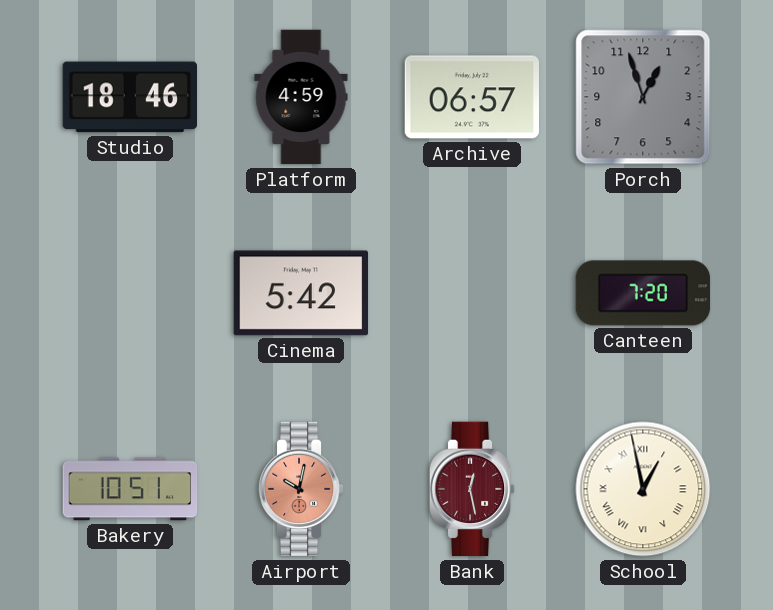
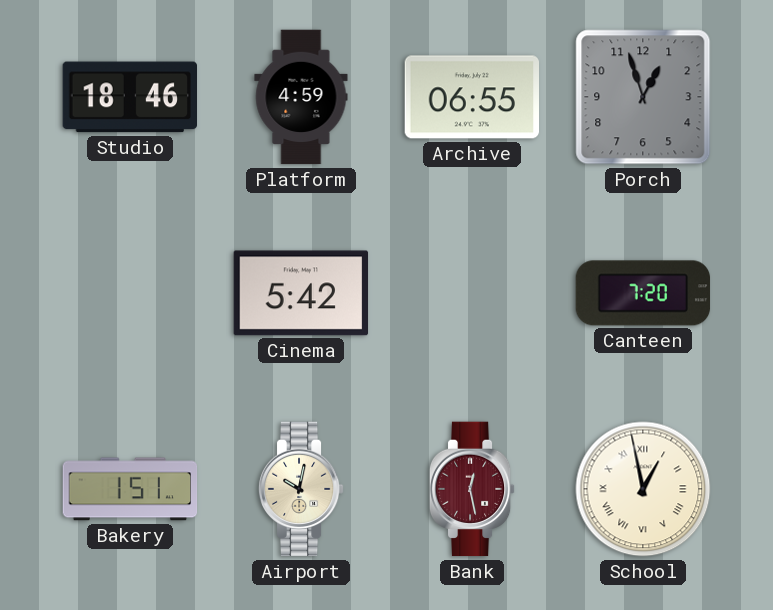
Archive: 06:57 -> 06:55
Bakery: 10:51 -> 1:51
Airport dial: salmon -> cream
